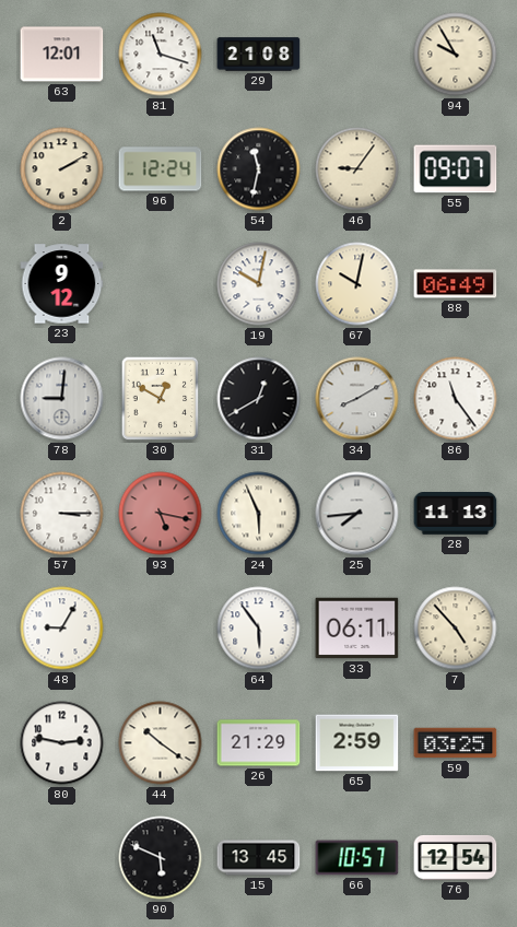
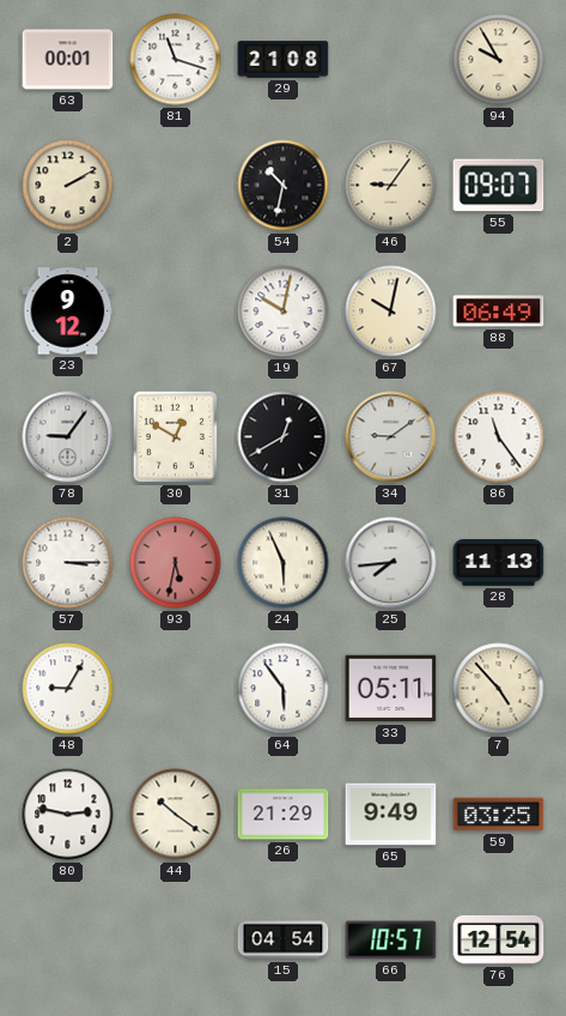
63: 12:01 -> 00:01
96: 12:24 -> none
54: 11:32 -> 10:32
78: 9:01 -> 9:06
34: 8:10 -> 9:09
93: 5:17 -> 5:32
33: 06:11 -> 05:11
65: 2:59 -> 9:49
90: 5:49 -> none
15: 13:45 -> 04:54
